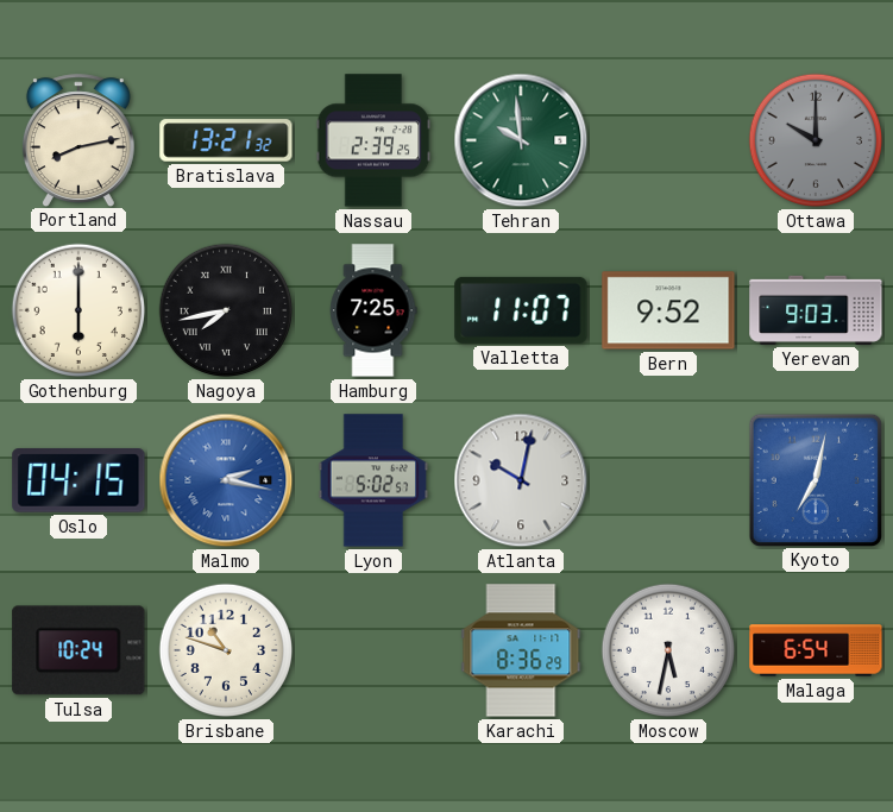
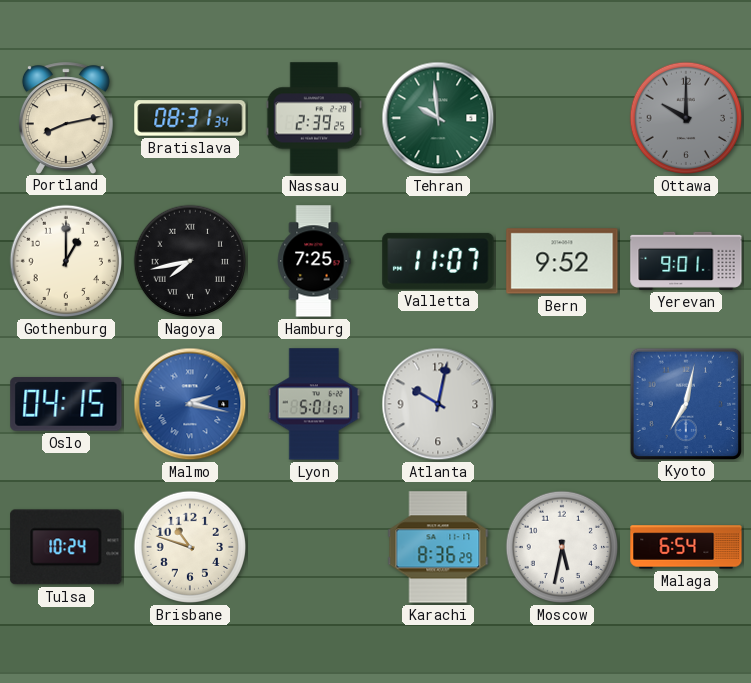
Bratislava: 13:21 -> 08:31
Gothenburg: 6:00 -> 1:00
Yerevan: 9:03 -> 9:01
Lyon: 5:02 -> 5:01
